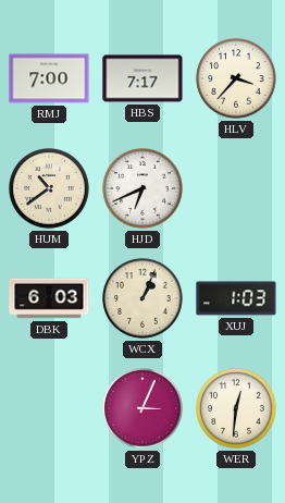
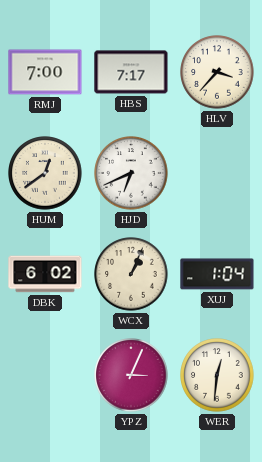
HUM: 10:39 -> 12:39
DBK: 6:03 -> 6:02
XUJ: 1:03 -> 1:04
